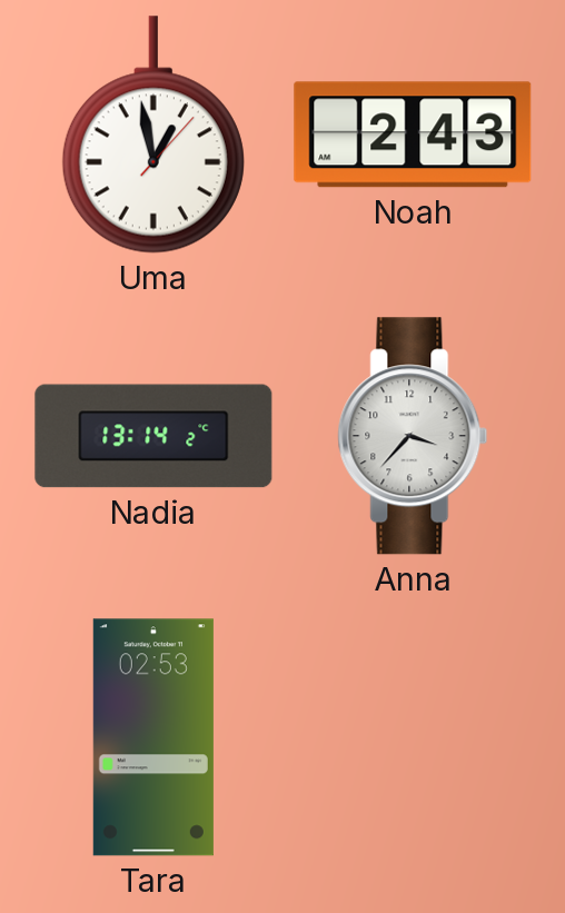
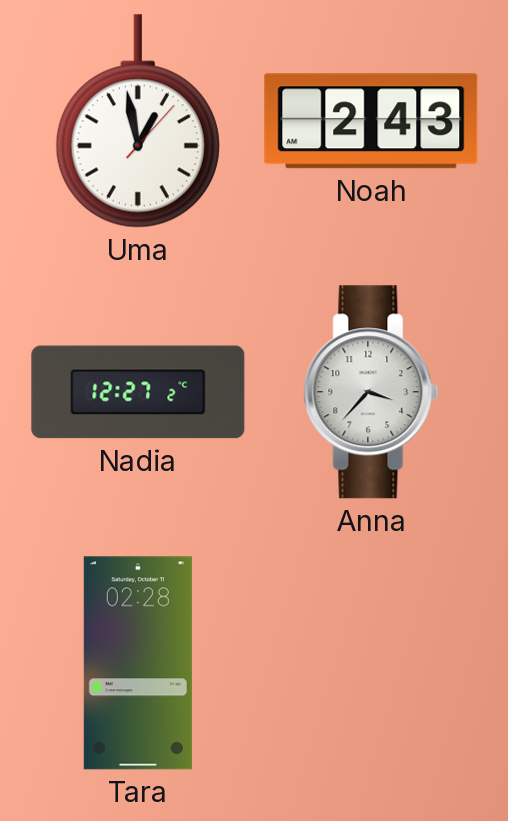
Nadia: 13:14 -> 12:27
Tara: 02:53 -> 02:28
